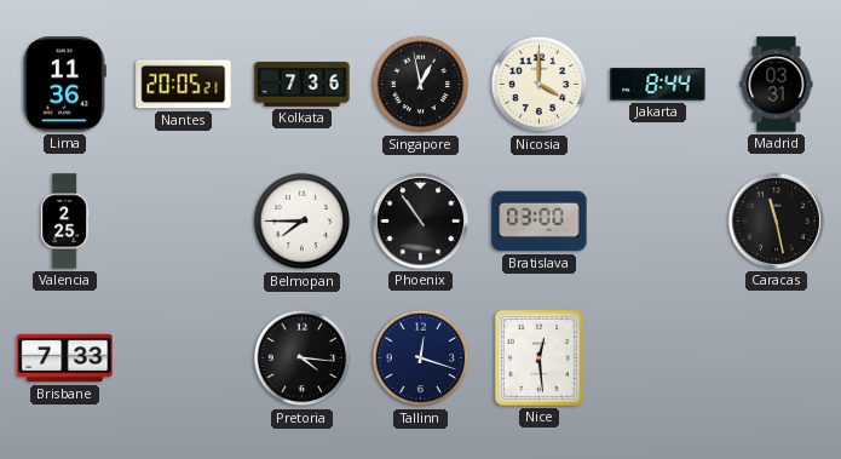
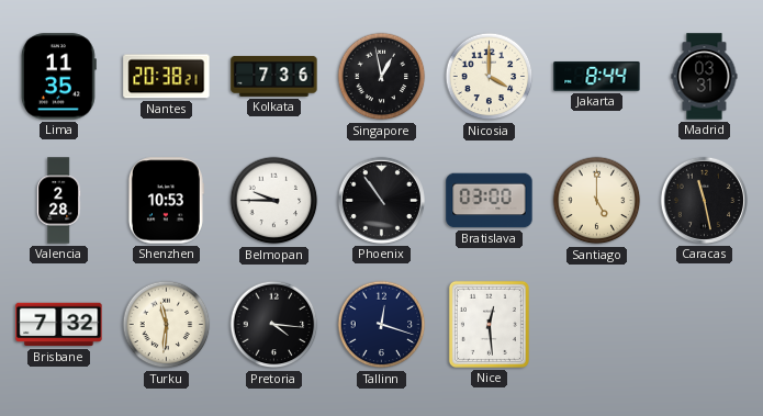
Lima: 11:36 -> 11:35
Nantes: 20:05 -> 20:38
Valencia: 2:25 -> 2:28
Shenzhen: none -> 10:53
Belmopan: 7:45 -> 9:45
Santiago: none -> 5:00
Brisbane: 7:33 -> 7:32
Turku: none -> 11:31
